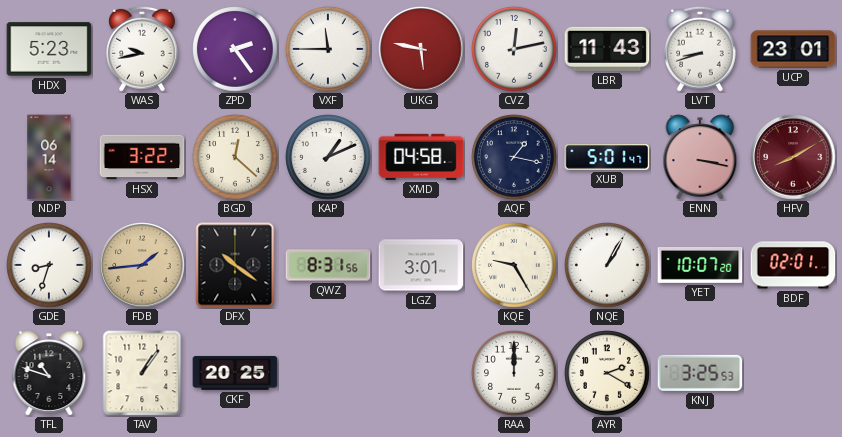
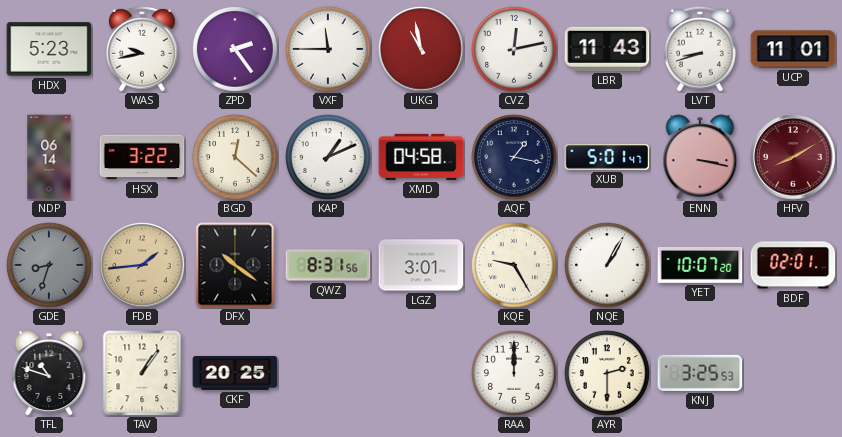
UKG: 5:47 -> 10:58
UCP: 23:01 -> 11:01
GDE dial: white -> grey
AYR: 2:20 -> 2:30
